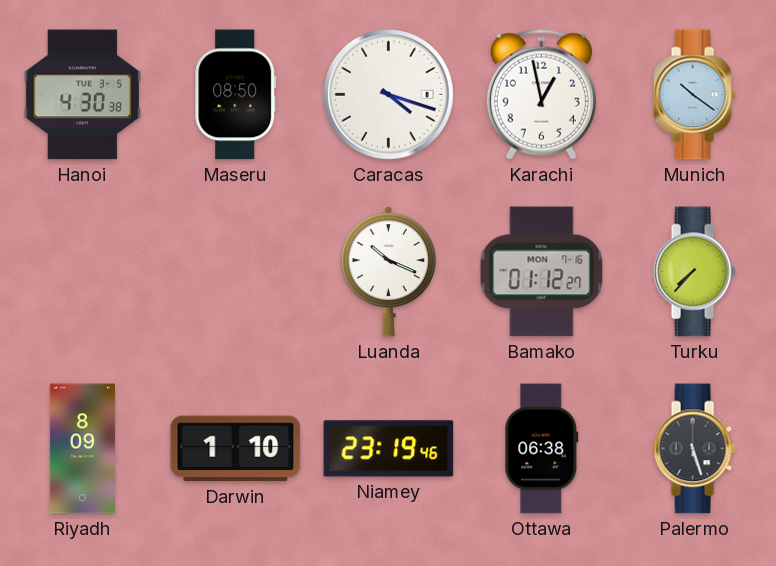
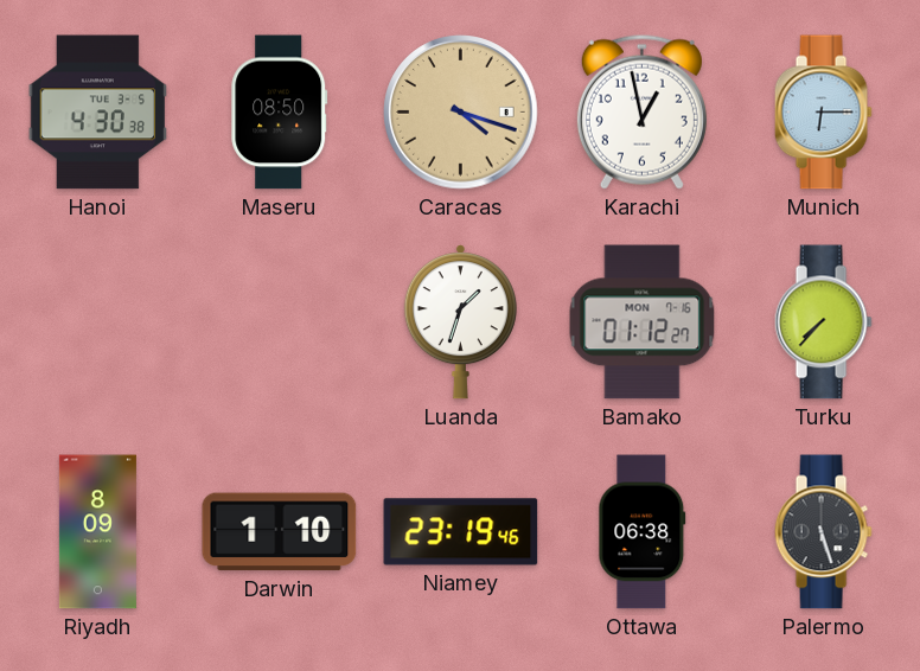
Caracas dial: white -> champagne
Munich: 10:21 -> 6:15
Luanda: 10:19 -> 1:33
